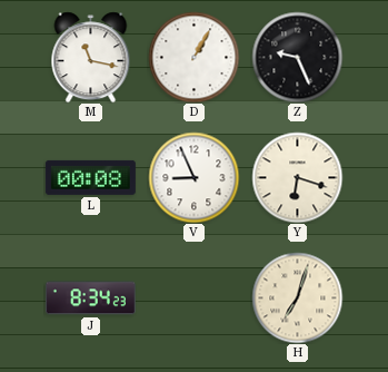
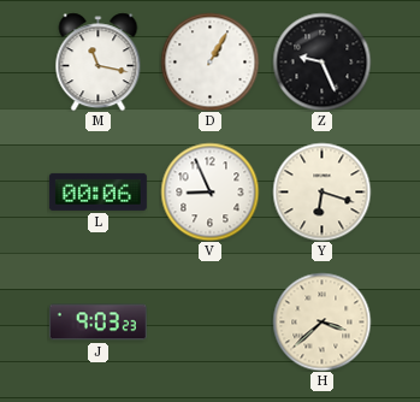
L: 00:08 -> 00:06
J: 8:34 -> 9:03
H: 7:03 -> 3:38
